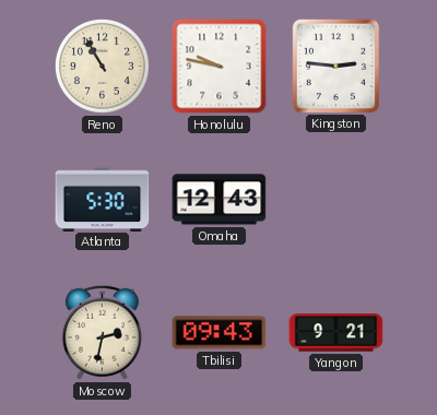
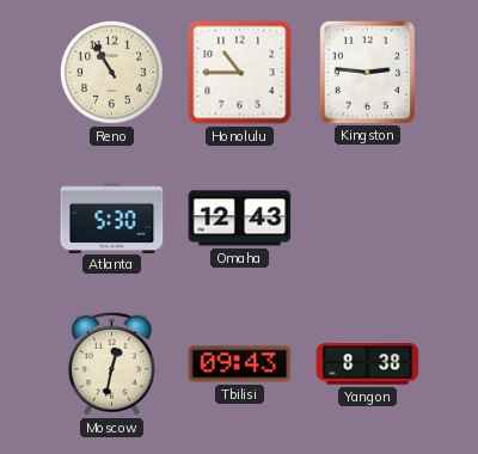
Honolulu: 9:47 -> 10:45
Moscow: 2:32 -> 12:32
Yangon: 9:21 -> 8:38
